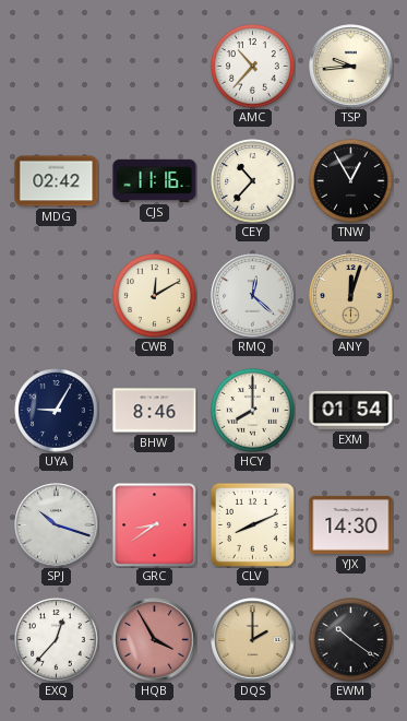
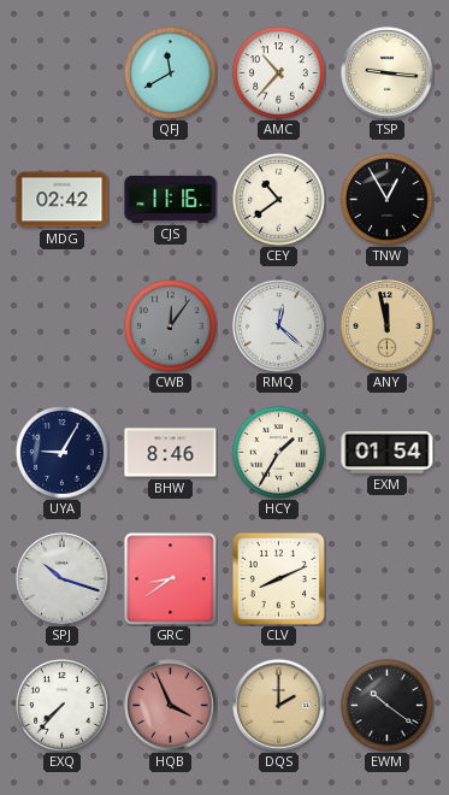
QFJ: none -> 11:40
TSP: 9:44 -> 9:16
CEY: 10:37 -> 10:39
CWB: 12:10 -> 12:06
CWB dial: cream -> grey
ANY: 12:03 -> 11:58
HCY: 8:00 -> 1:35
YJX: 14:30 -> none
EXQ: 12:37 -> 7:37
HQB: 3:55 -> 3:56
